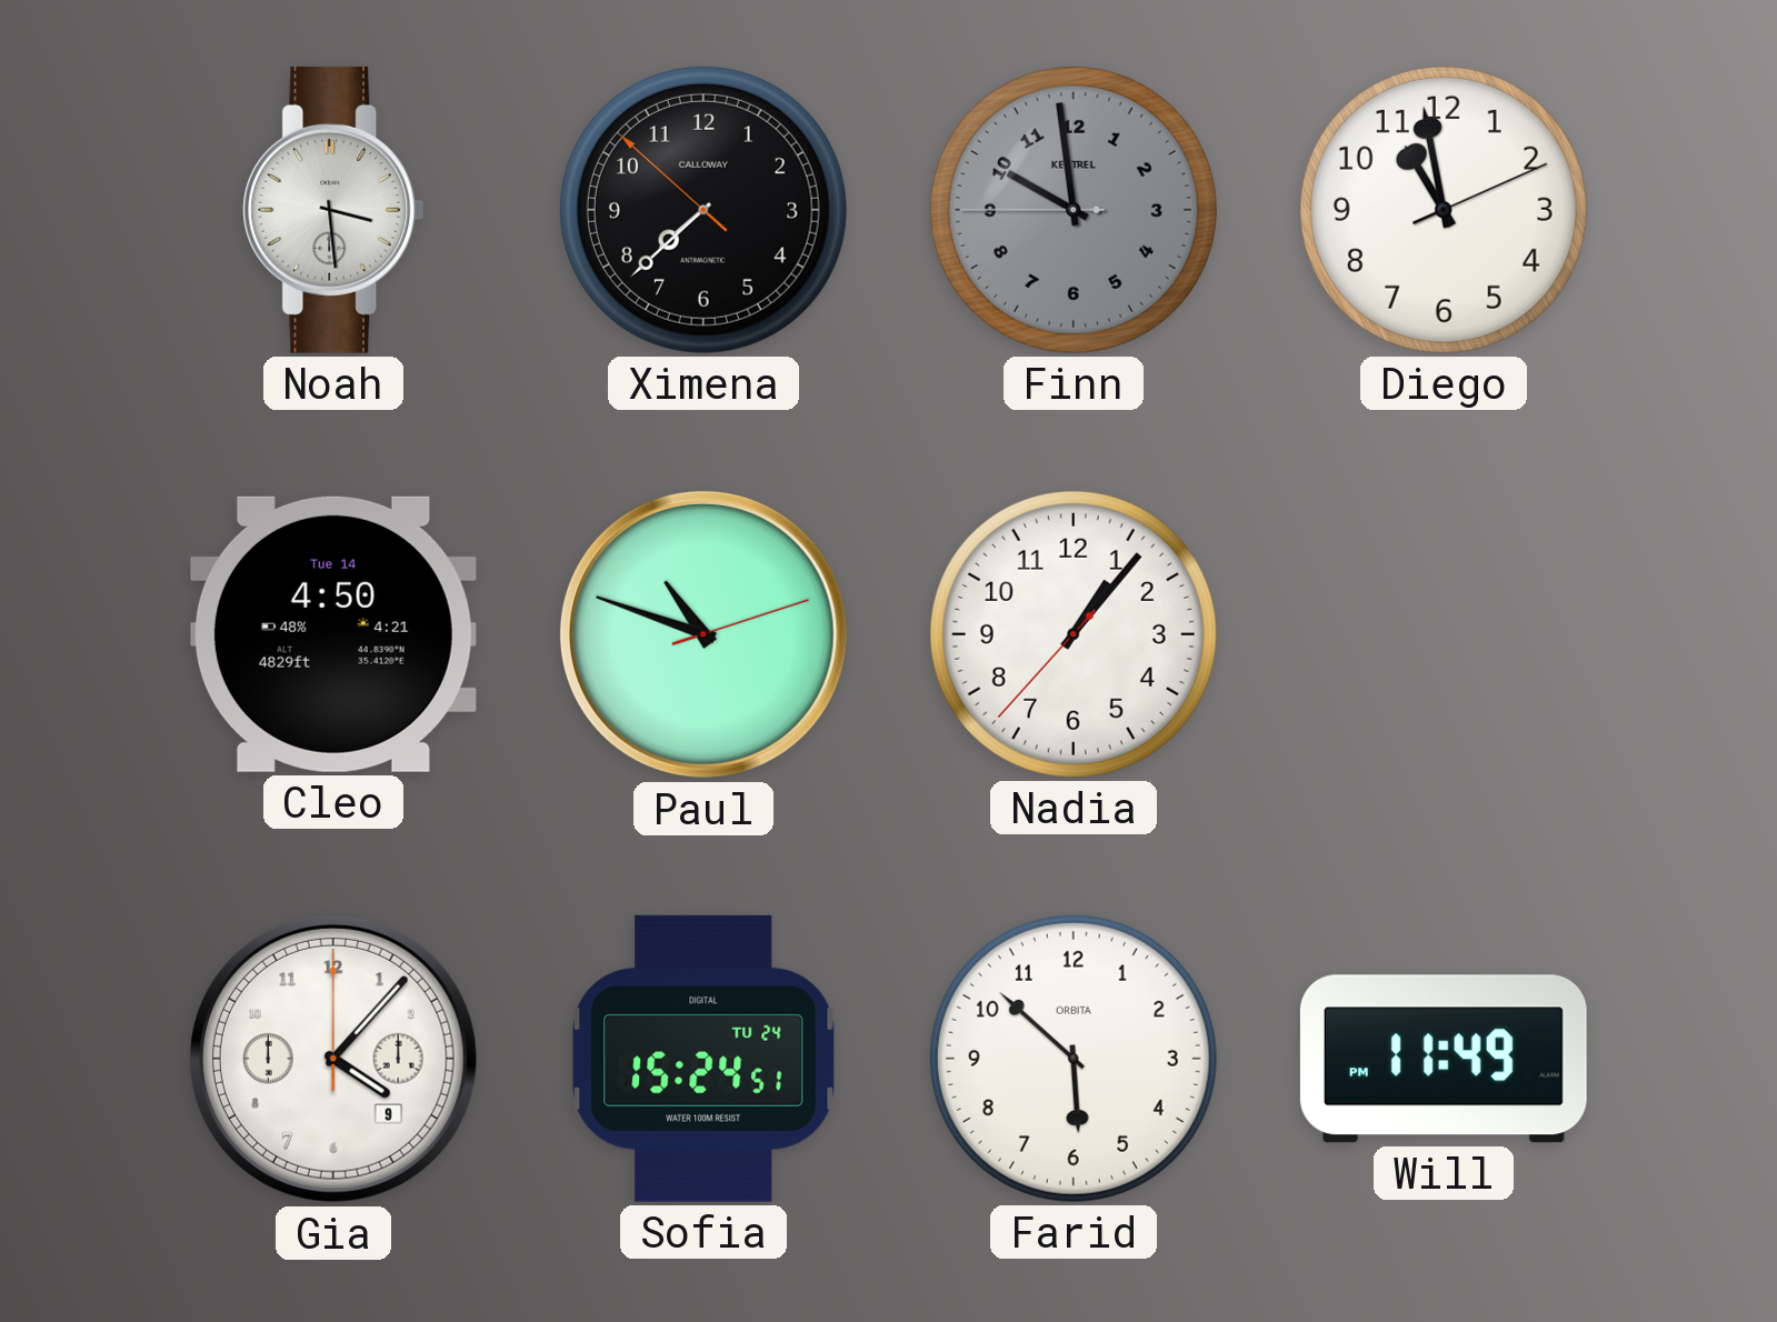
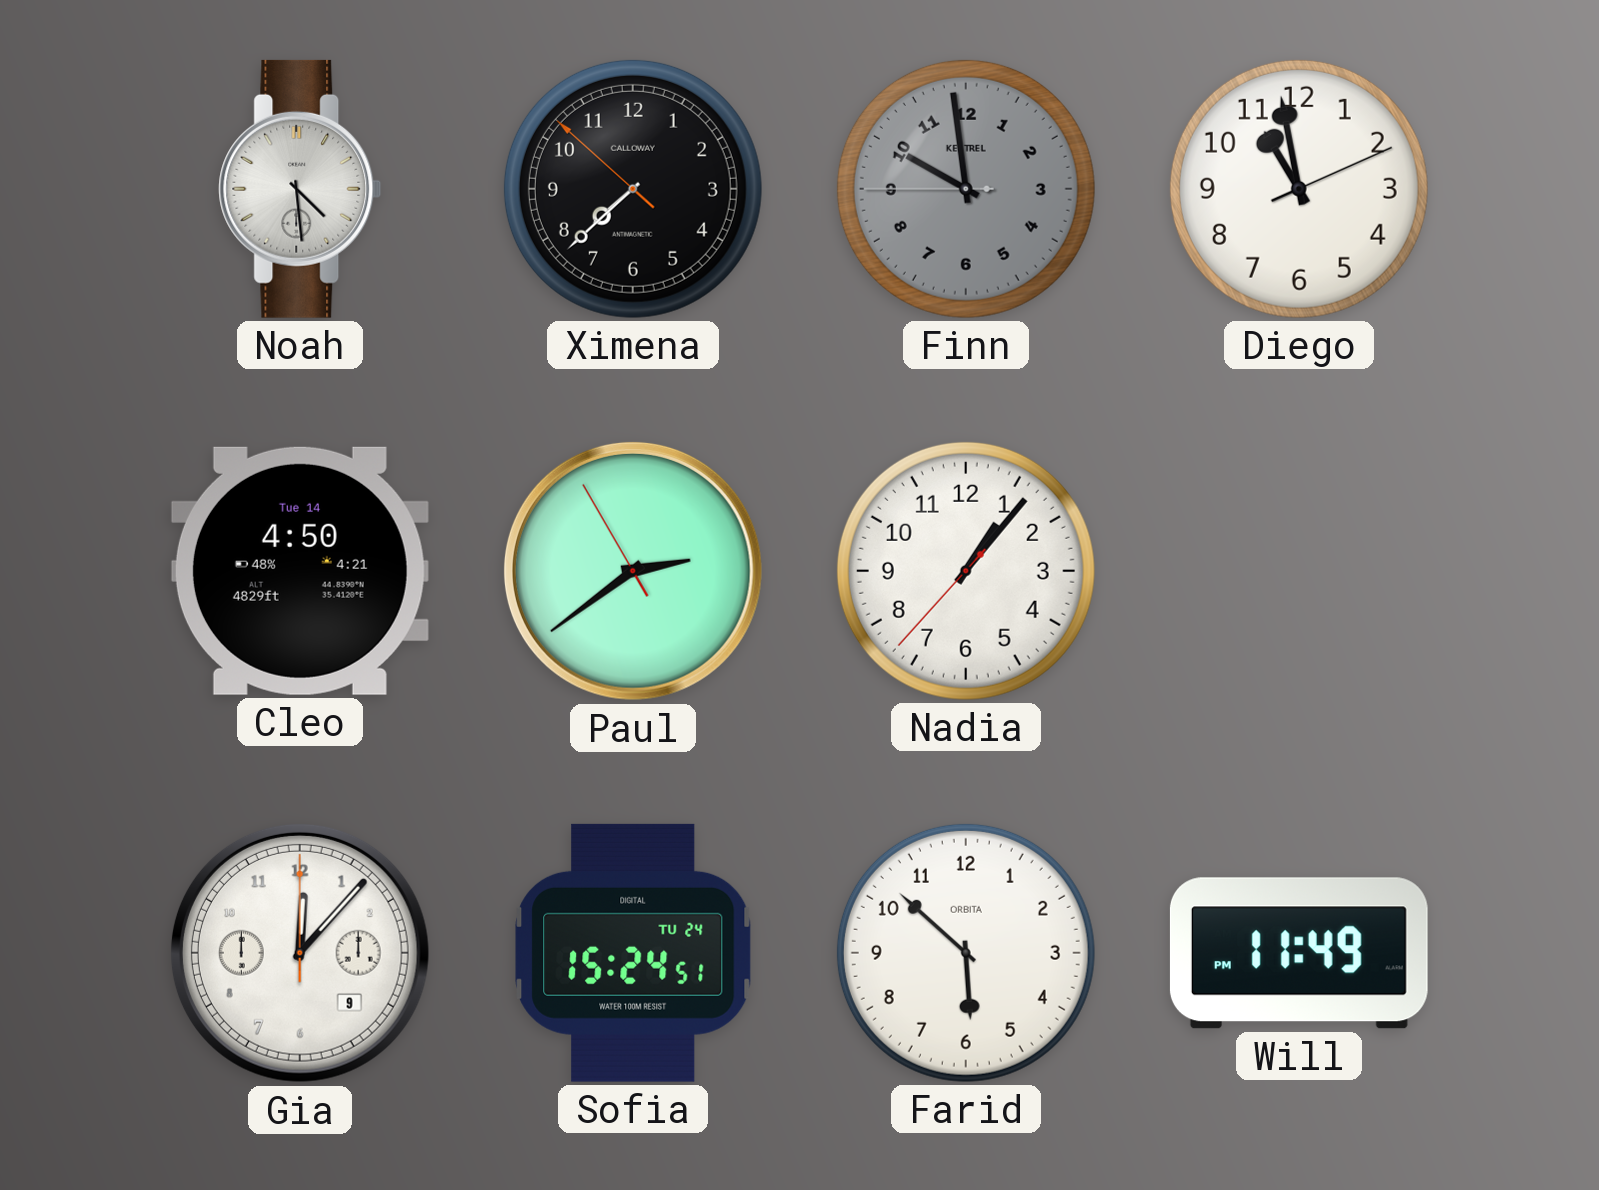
Noah: 3:29 -> 4:29
Paul: 10:48 -> 2:38
Gia: 4:07 -> 12:07
